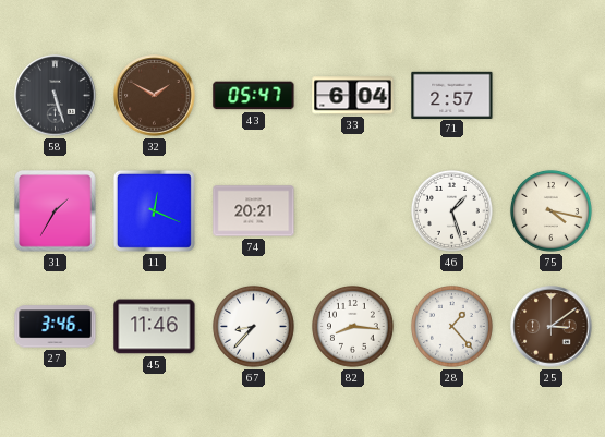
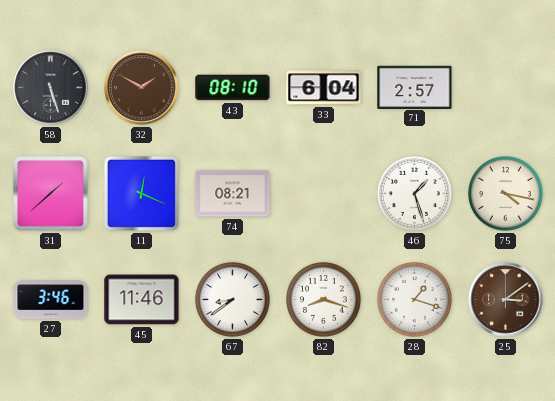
43: 05:47 -> 08:10
31: 1:35 -> 1:38
74: 20:21 -> 08:21
67: 8:37 -> 8:39
82: 8:16 -> 8:18
28: 1:23 -> 1:18
